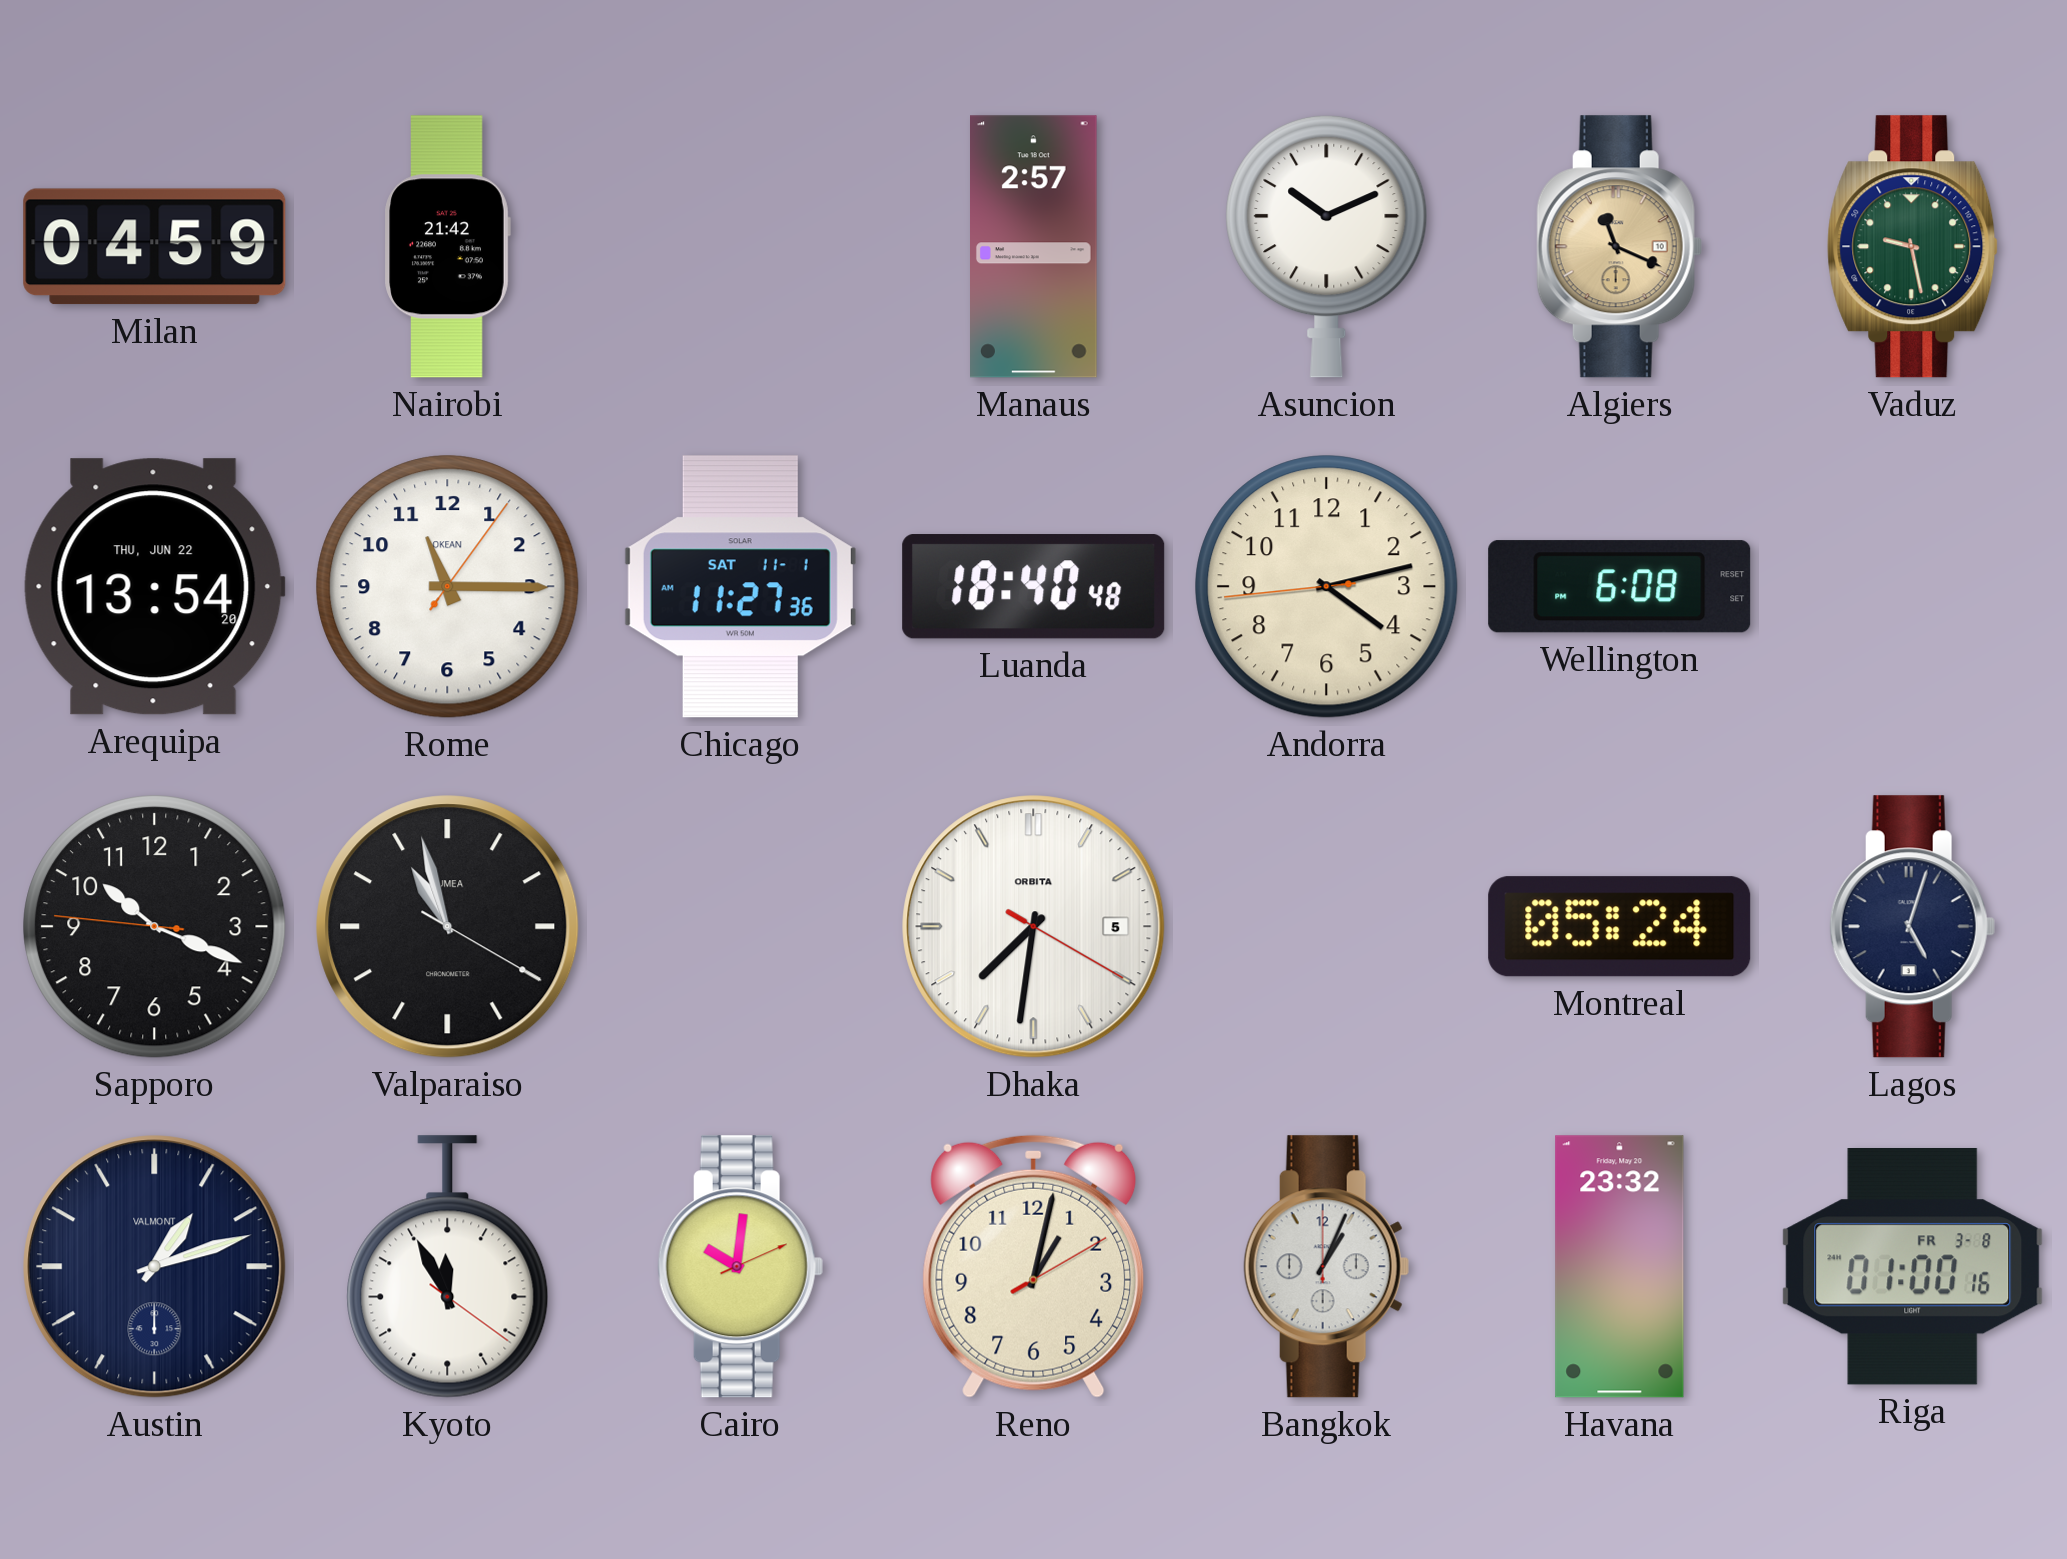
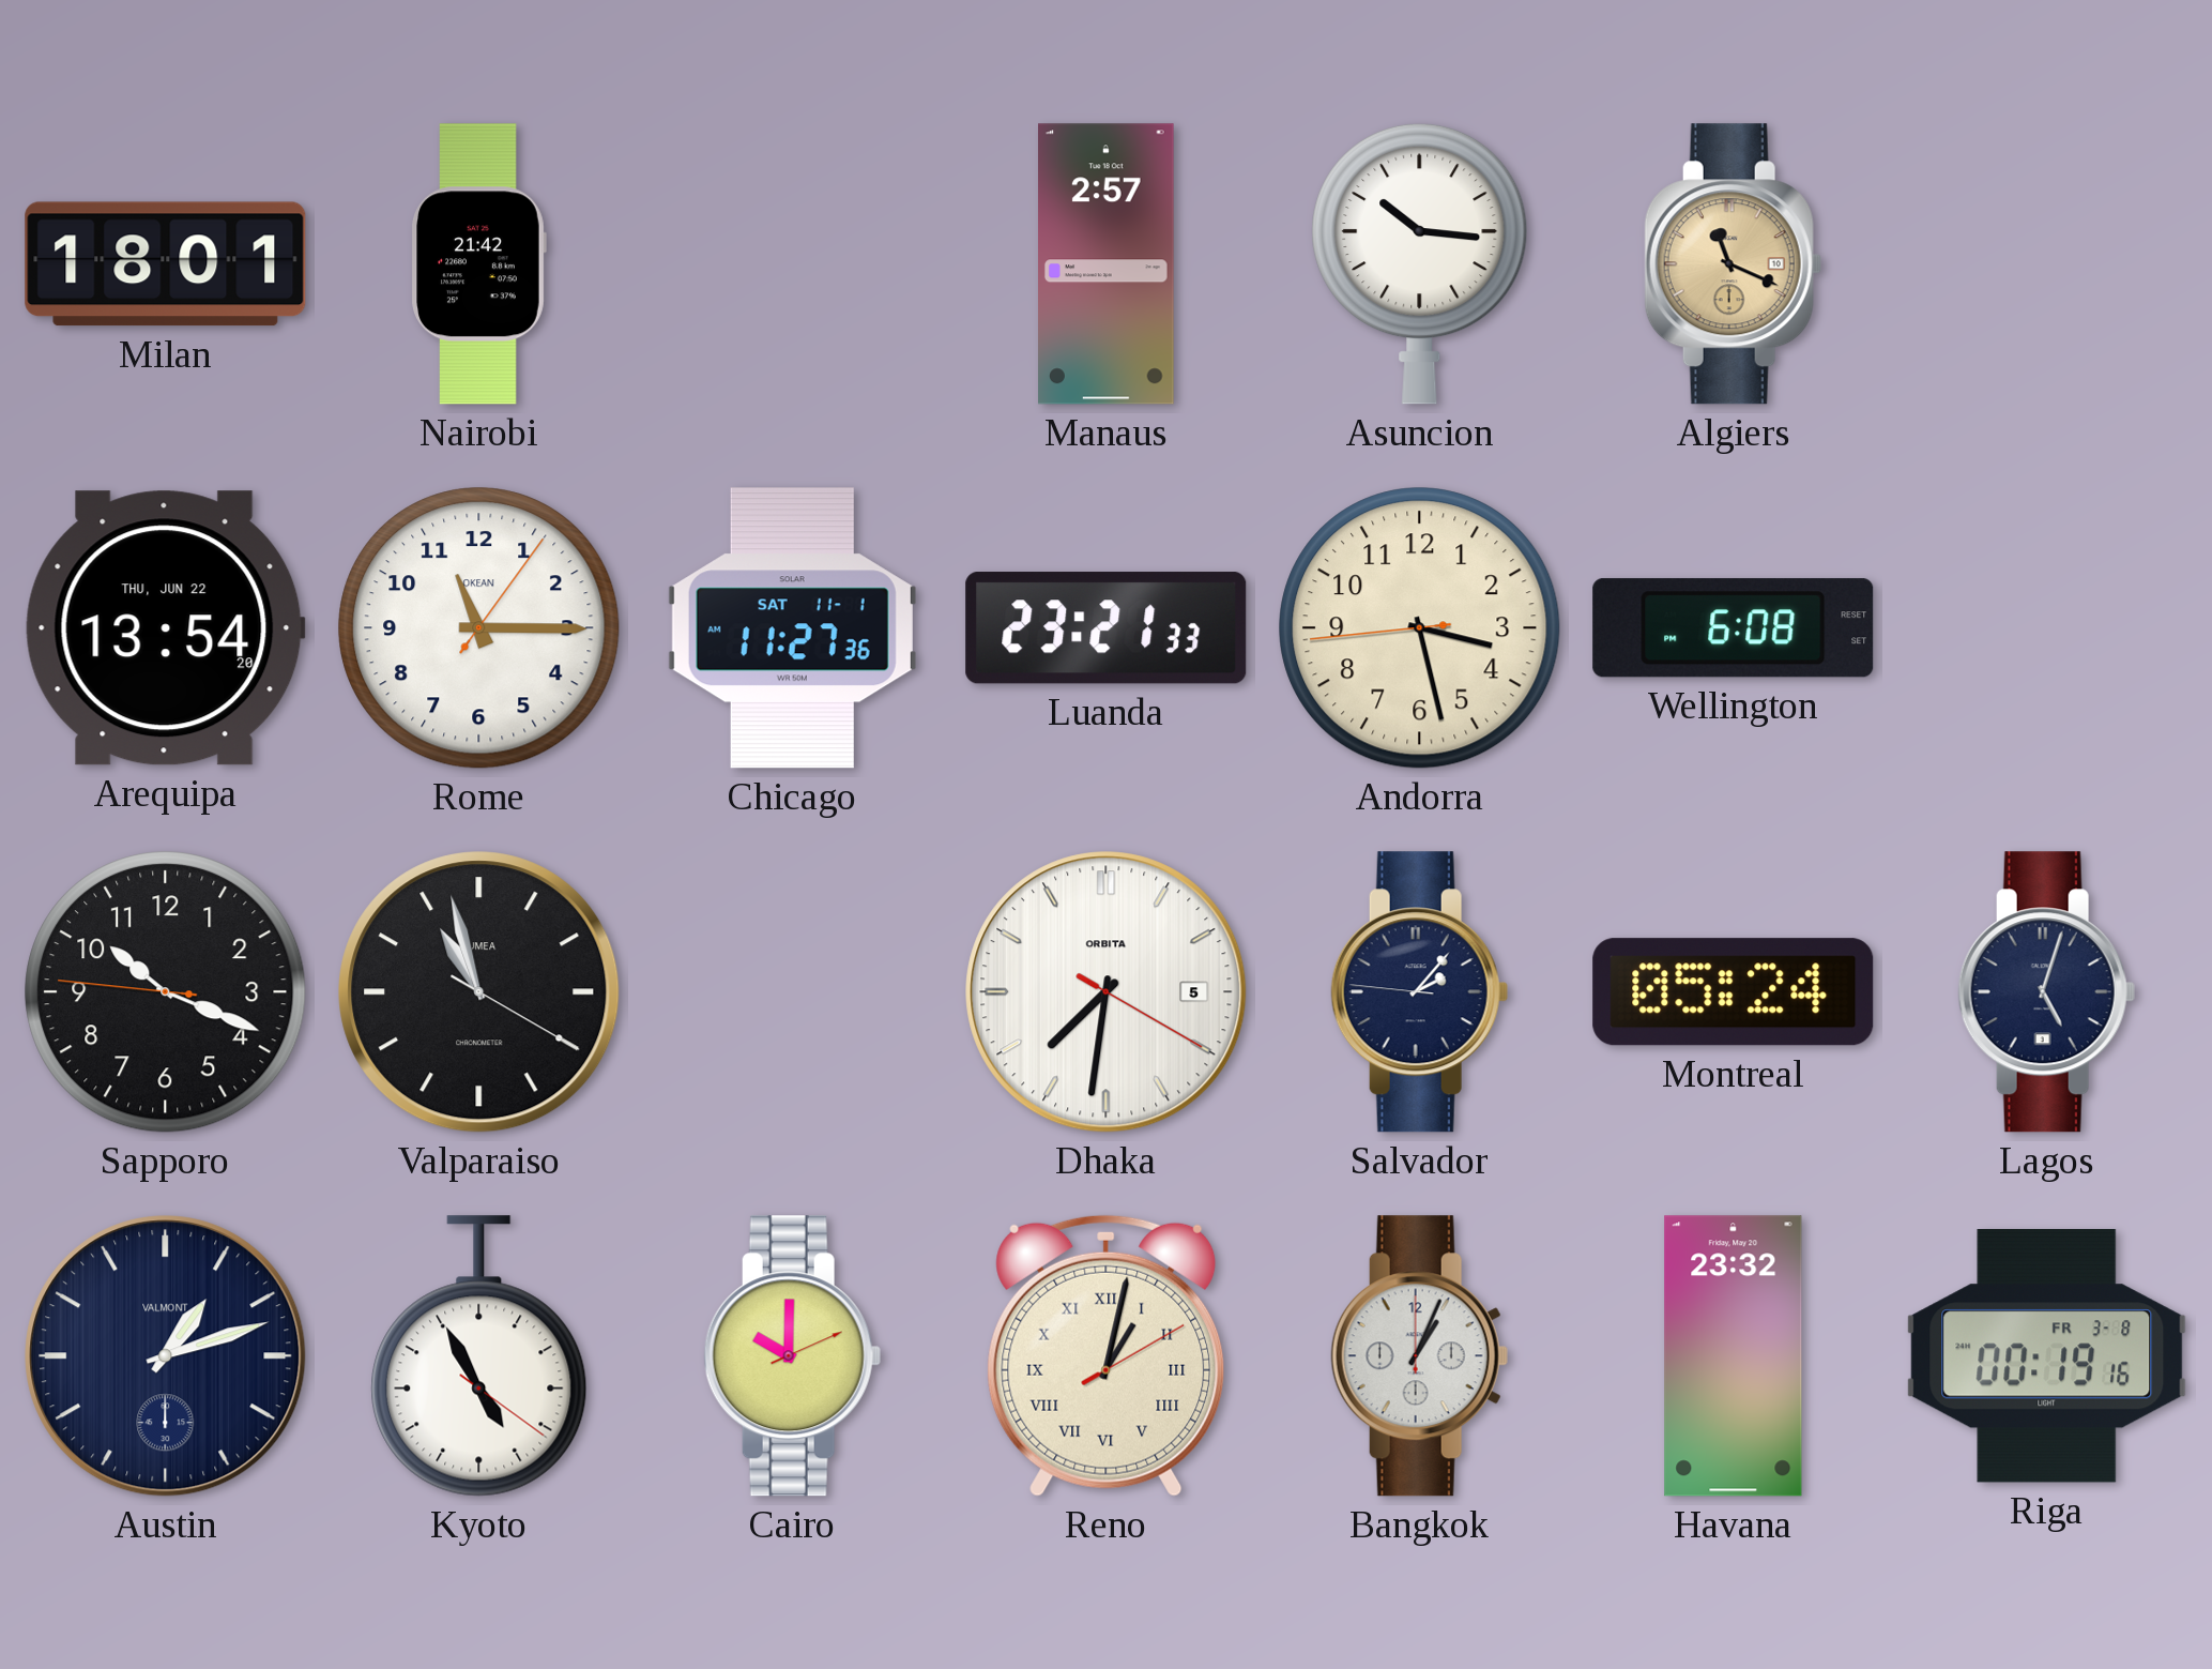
Milan: 04:59 -> 18:01
Asuncion: 10:11 -> 10:16
Vaduz: 9:28 -> none
Luanda: 18:40 -> 23:21
Andorra: 4:12 -> 3:27
Salvador: none -> 2:06
Kyoto: 11:55 -> 4:55
Cairo: 10:01 -> 10:00
Reno numerals: Arabic -> Roman
Riga: 01:00 -> 00:19
